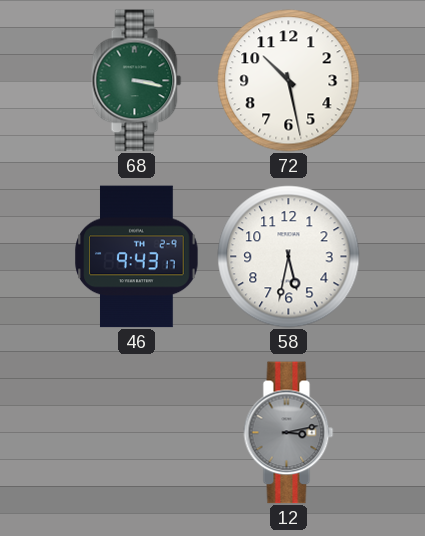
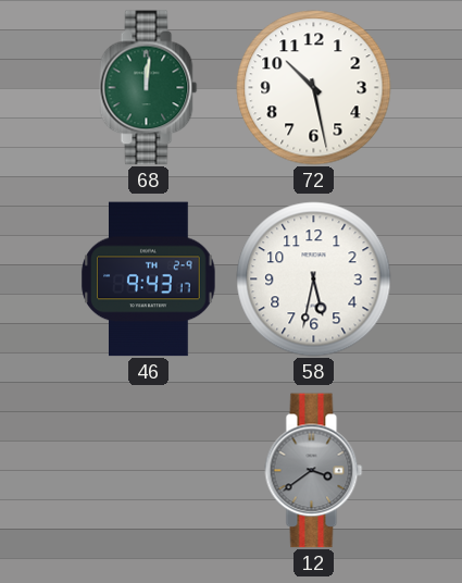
68: 3:17 -> 12:01
12: 3:13 -> 3:39
